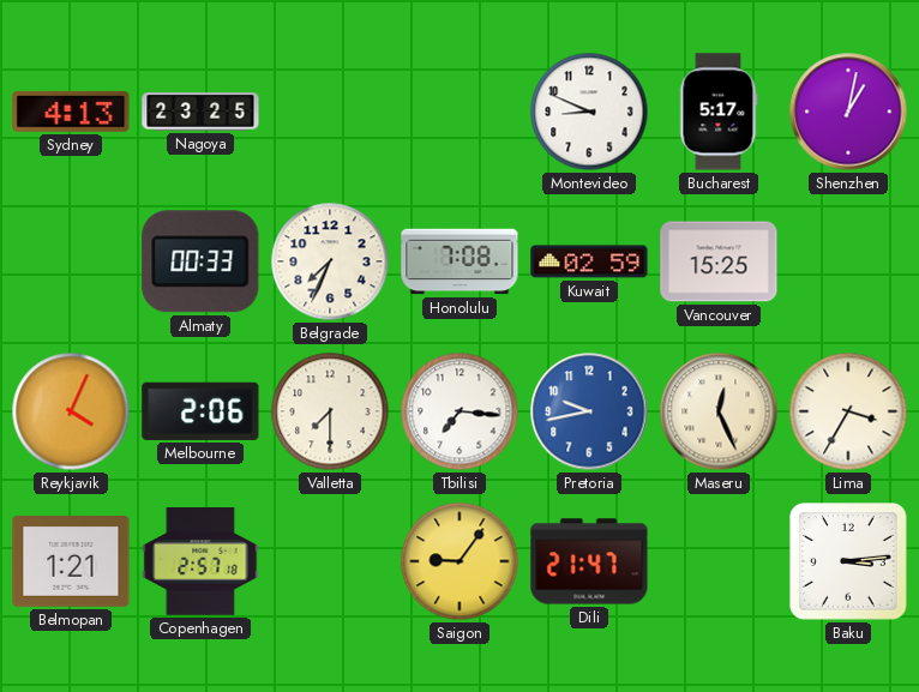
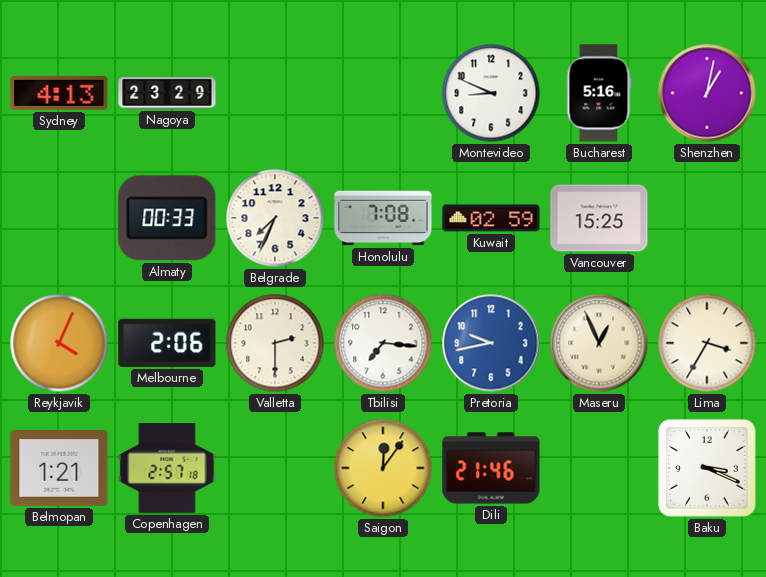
Nagoya: 23:25 -> 23:29
Bucharest: 5:17 -> 5:16
Valletta: 7:30 -> 2:30
Maseru: 12:26 -> 12:56
Saigon: 9:06 -> 12:06
Dili: 21:47 -> 21:46
Baku: 3:14 -> 3:19
